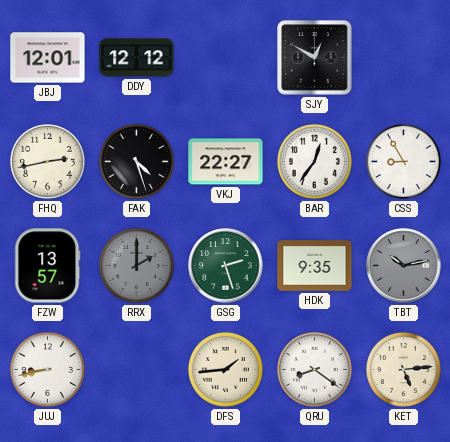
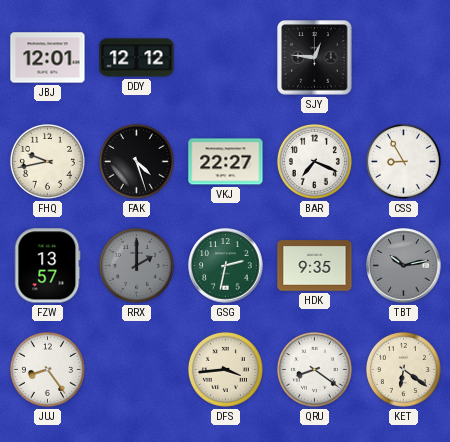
SJY: 12:50 -> 12:46
FHQ: 2:43 -> 9:43
BAR: 12:36 -> 7:19
GSG: 2:27 -> 2:32
JUJ: 8:43 -> 8:24
DFS: 1:44 -> 3:44
KET: 5:14 -> 6:21
